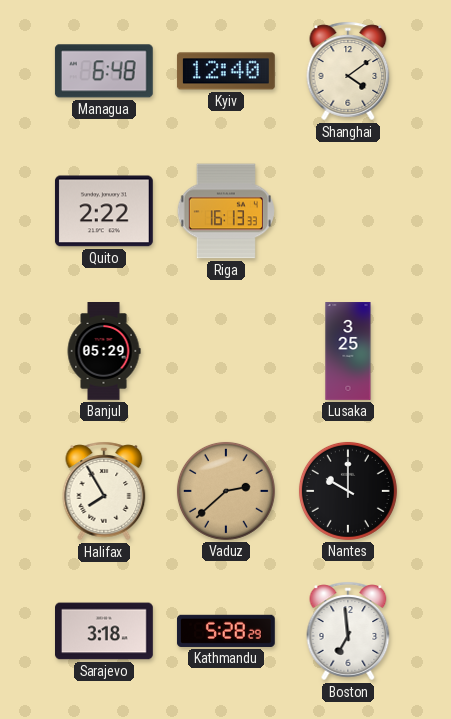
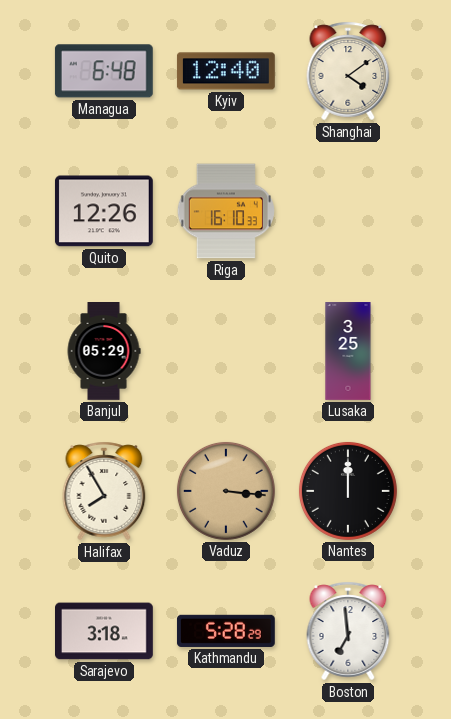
Quito: 2:22 -> 12:26
Riga: 16:13 -> 16:10
Vaduz: 2:38 -> 3:16
Nantes: 10:00 -> 12:00
